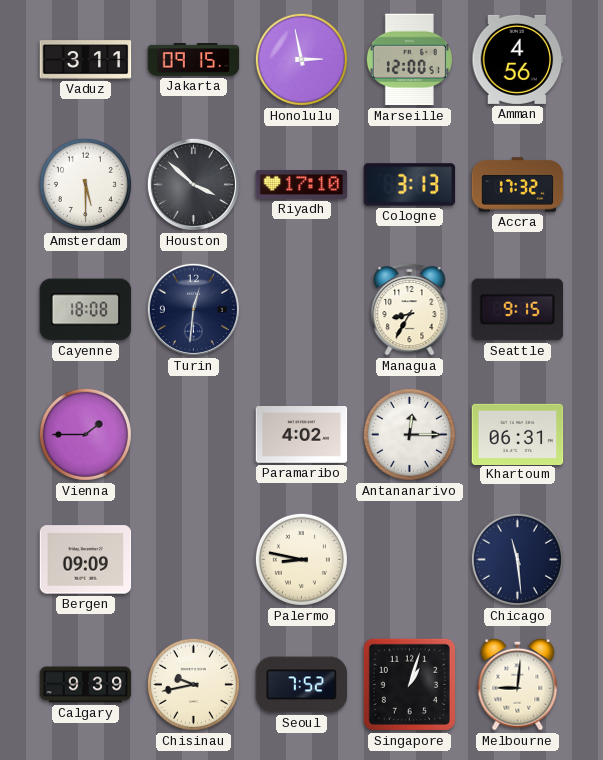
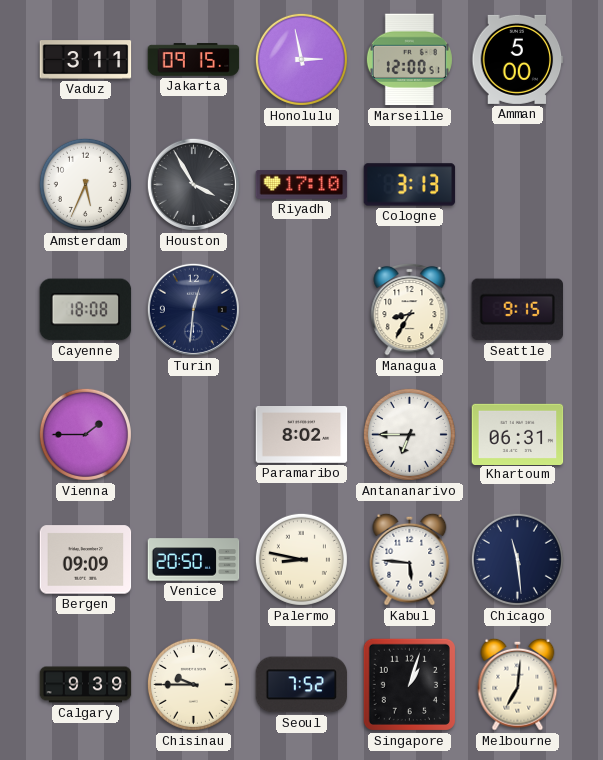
Amman: 4:56 -> 5:00
Amsterdam: 5:30 -> 5:34
Houston: 3:52 -> 3:55
Accra: 17:32 -> none
Paramaribo: 4:02 -> 8:02
Antananarivo: 12:15 -> 6:45
Venice: none -> 20:50
Kabul: none -> 5:46
Chisinau: 9:43 -> 9:45
Melbourne: 9:01 -> 7:01
